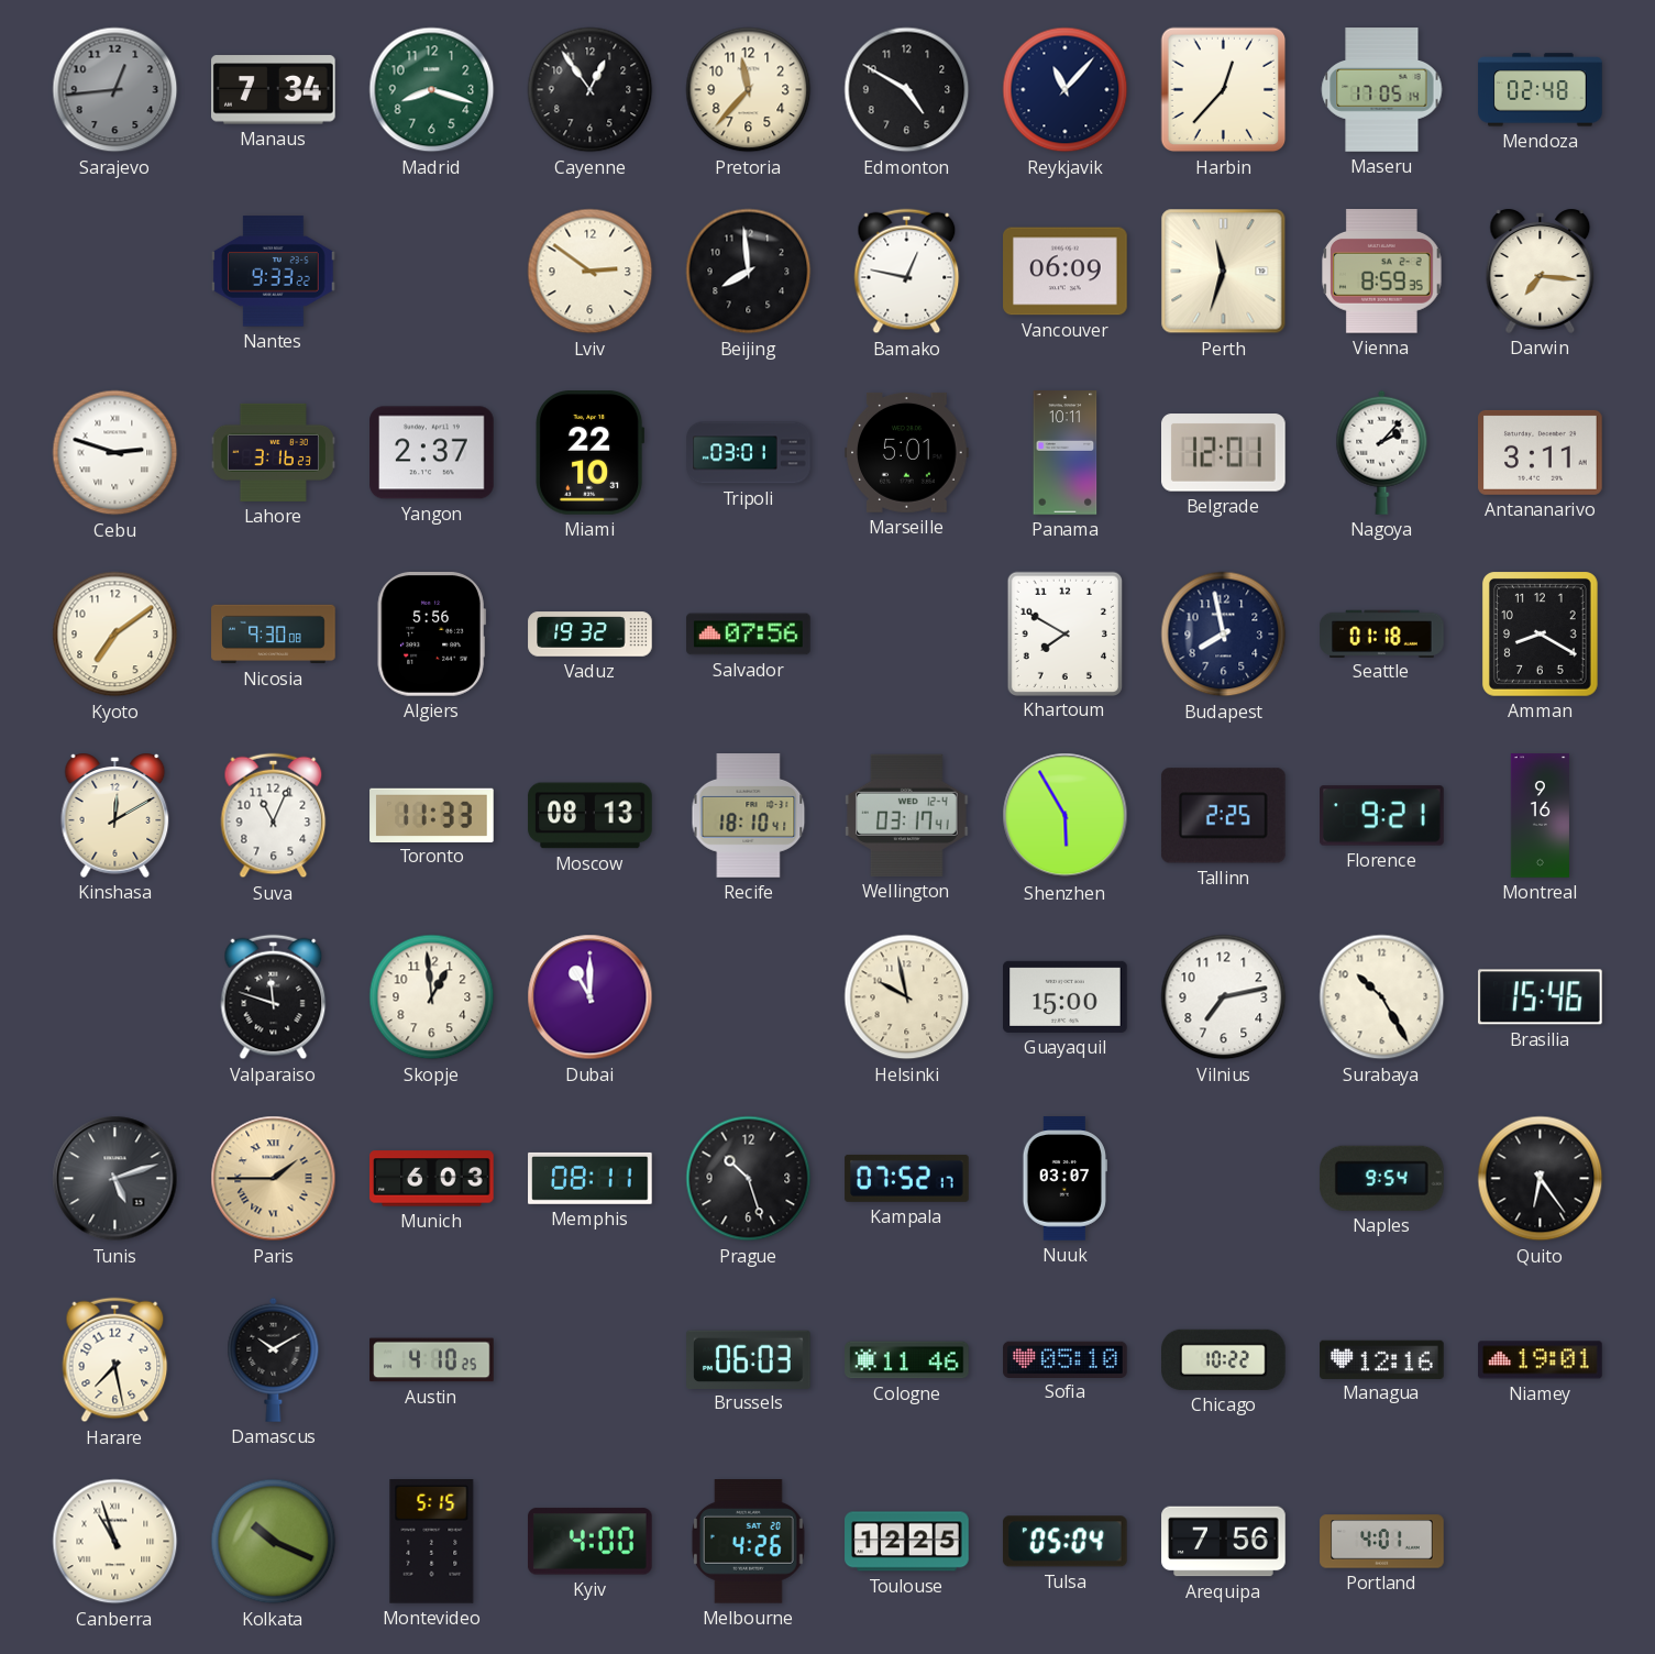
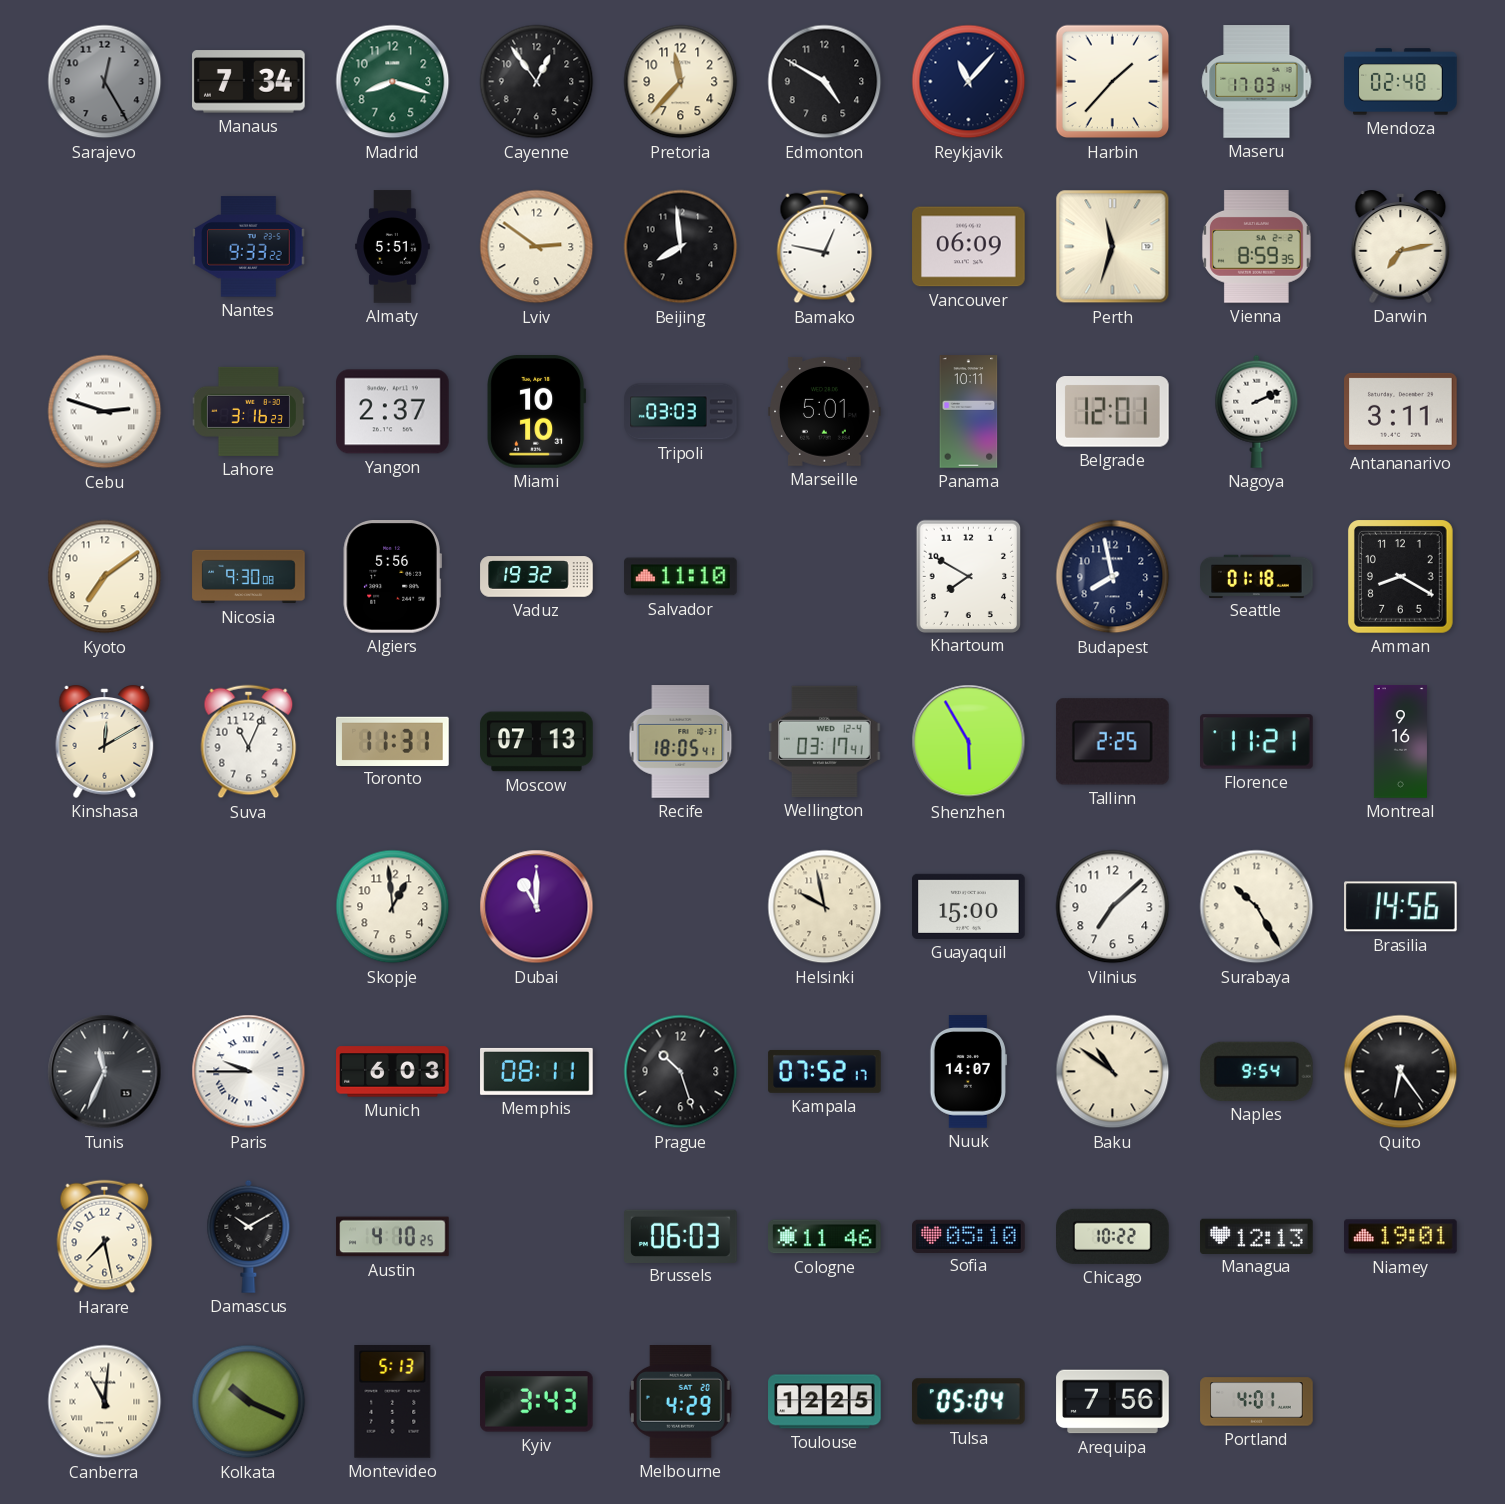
Sarajevo: 12:44 -> 12:25
Harbin: 12:37 -> 1:37
Maseru: 17:05 -> 17:03
Almaty: none -> 5:51
Darwin: 7:16 -> 7:13
Miami: 22:10 -> 10:10
Tripoli: 03:01 -> 03:03
Nagoya: 2:07 -> 2:11
Salvador: 07:56 -> 11:10
Toronto: 11:33 -> 11:31
Moscow: 08:13 -> 07:13
Recife: 18:10 -> 18:05
Florence: 9:21 -> 11:21
Valparaiso: 11:48 -> none
Vilnius: 7:13 -> 7:08
Brasilia: 15:46 -> 14:56
Tunis: 5:12 -> 11:34
Paris: 1:45 -> 9:45
Paris dial: champagne -> white
Nuuk: 03:07 -> 14:07
Baku: none -> 10:51
Managua: 12:16 -> 12:13
Canberra: 10:57 -> 11:01
Montevideo: 5:15 -> 5:13
Kyiv: 4:00 -> 3:43
Melbourne: 4:26 -> 4:29
